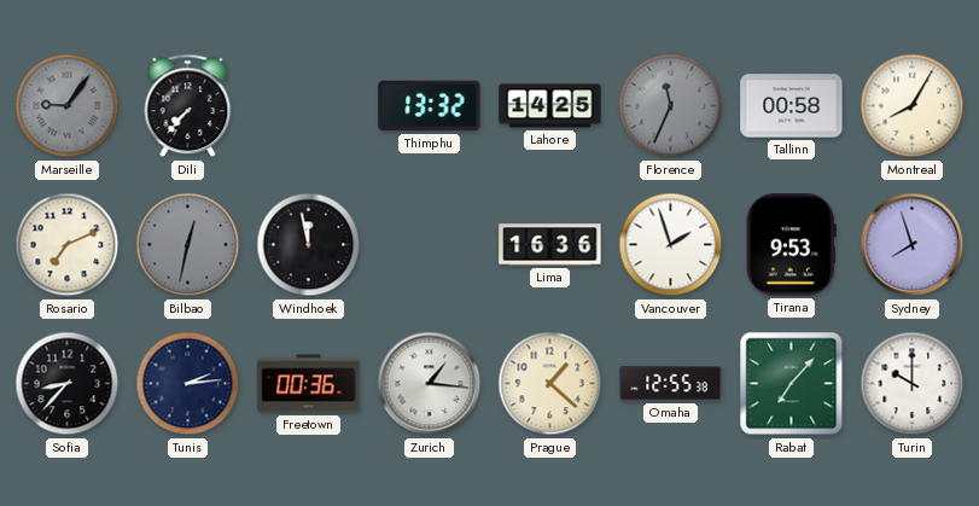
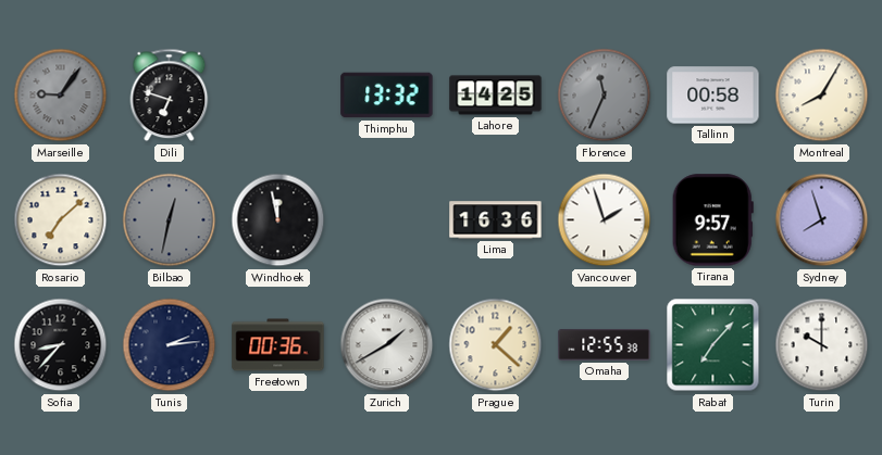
Dili: 7:37 -> 6:48
Rosario: 7:11 -> 7:08
Tirana: 9:53 -> 9:57
Zurich: 1:16 -> 1:40
